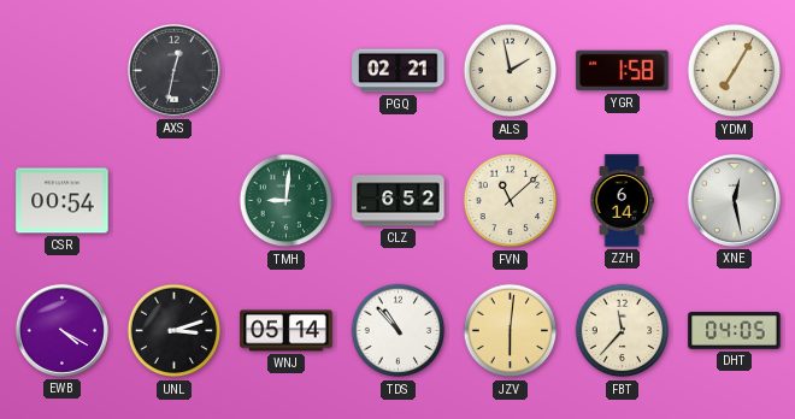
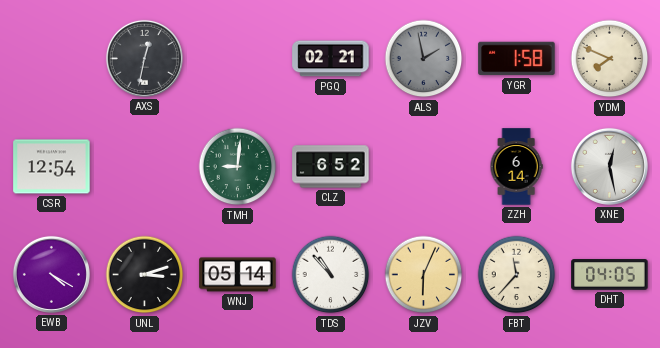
ALS dial: cream -> grey
YDM: 7:05 -> 7:49
CSR: 00:54 -> 12:54
FVN: 11:08 -> none
JZV: 6:01 -> 6:04
